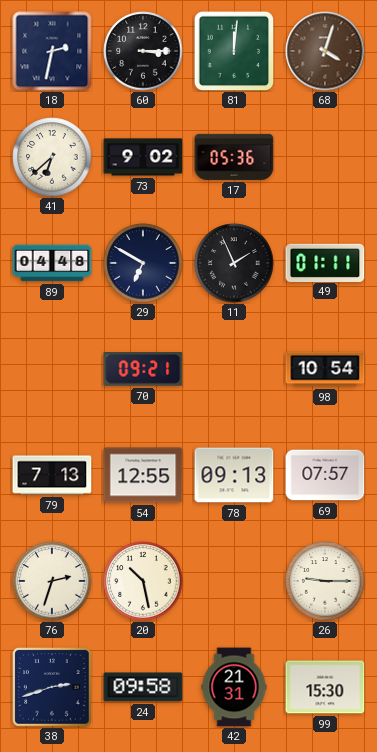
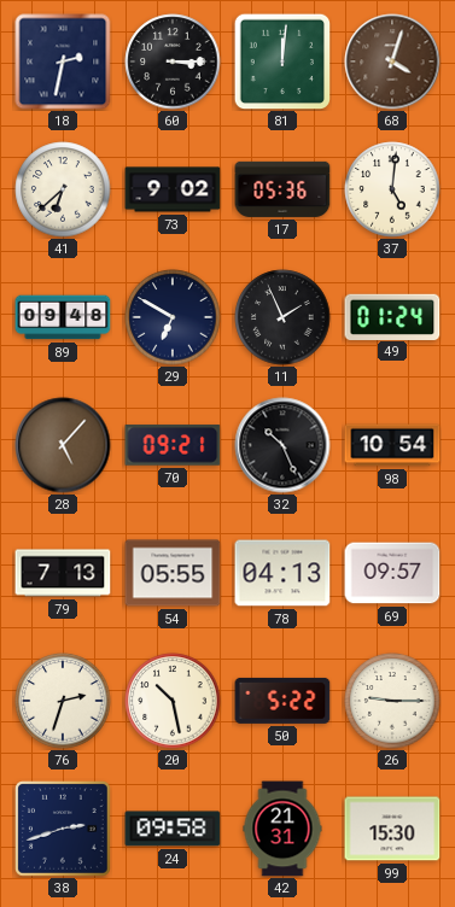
37: none -> 5:01
89: 04:48 -> 09:48
49: 01:11 -> 01:24
28: none -> 5:07
32: none -> 10:26
54: 12:55 -> 05:55
78: 09:13 -> 04:13
69: 07:57 -> 09:57
50: none -> 5:22
